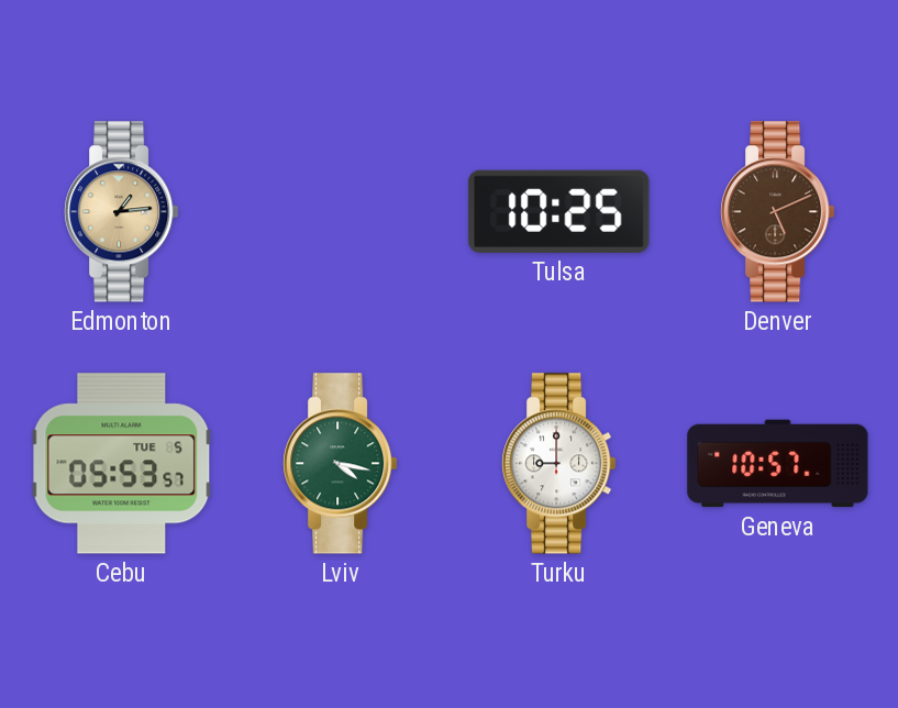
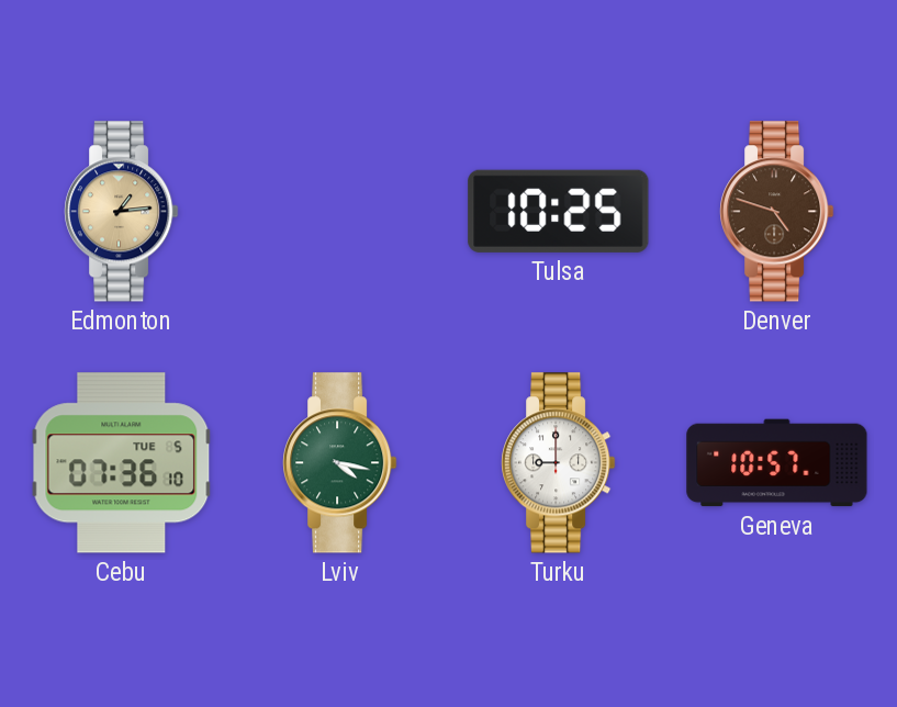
Denver: 5:11 -> 4:48
Cebu: 05:53 -> 07:36
